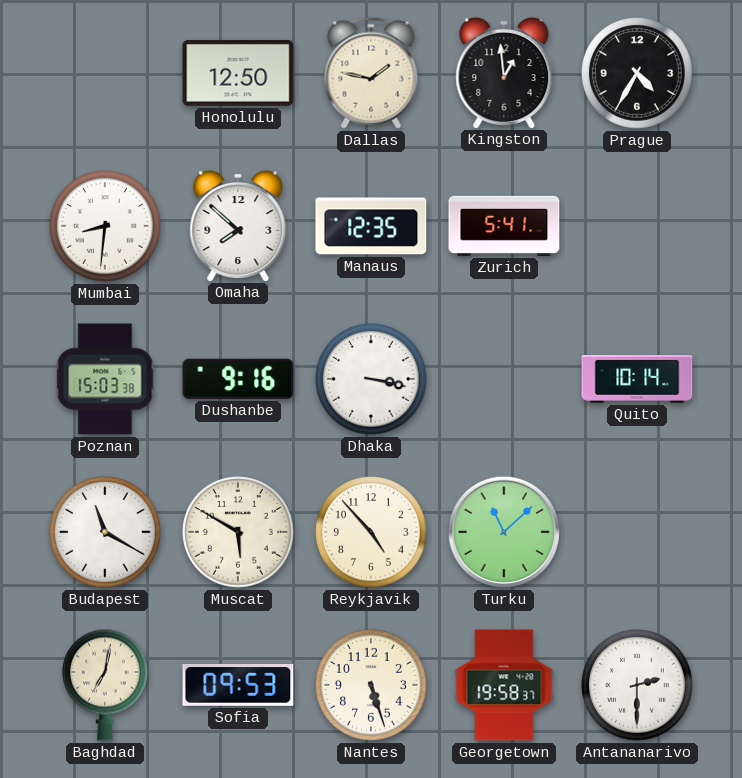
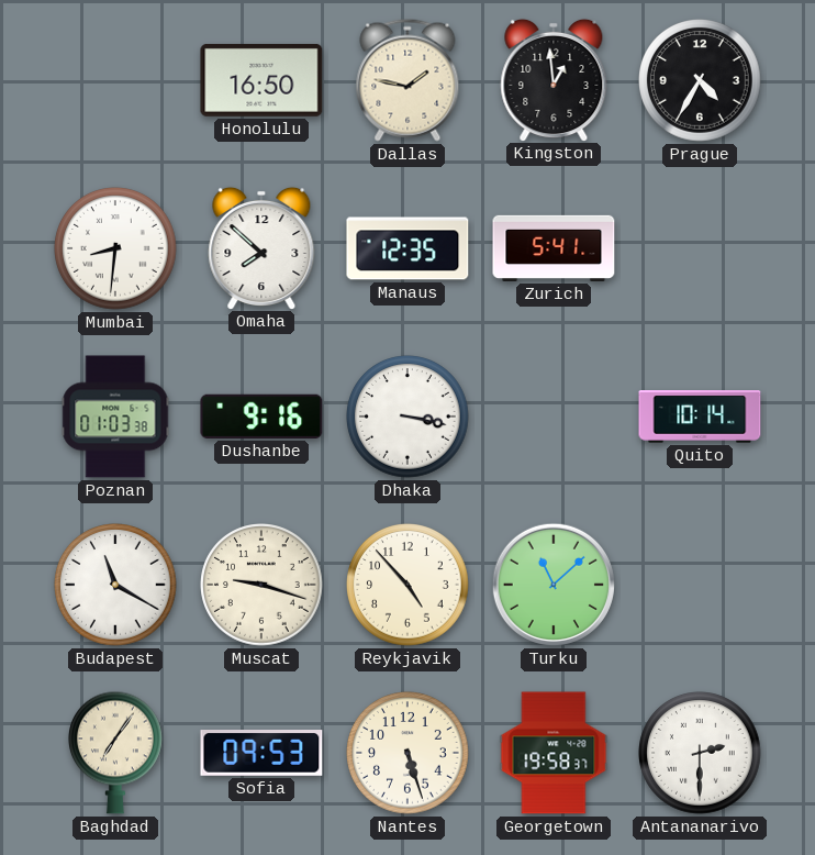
Honolulu: 12:50 -> 16:50
Poznan: 15:03 -> 01:03
Muscat: 5:50 -> 9:18
Baghdad: 7:02 -> 7:06
